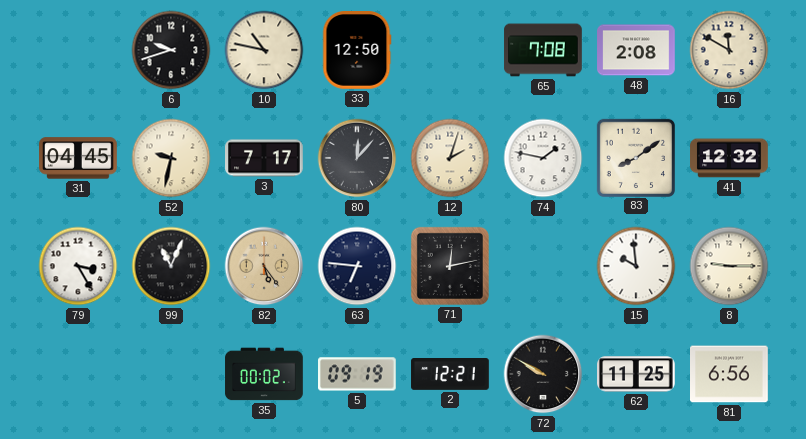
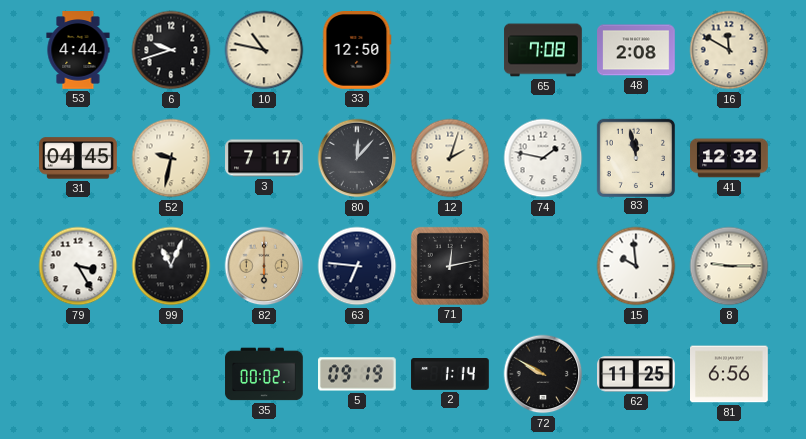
53: none -> 4:44
83: 8:09 -> 11:58
82: 5:24 -> 6:00
2: 12:21 -> 1:14
